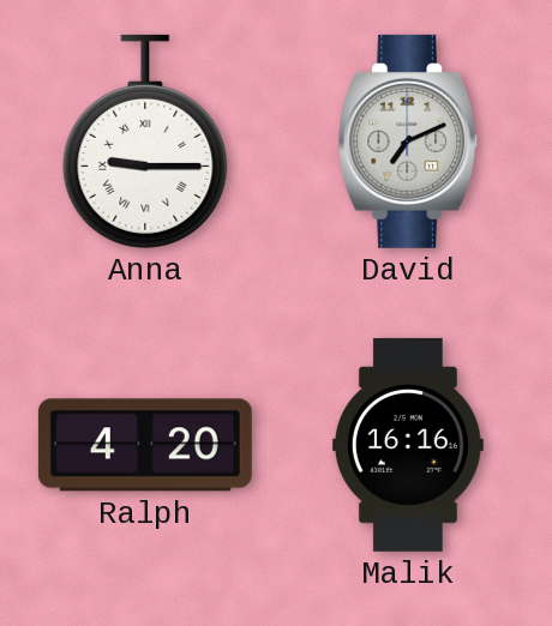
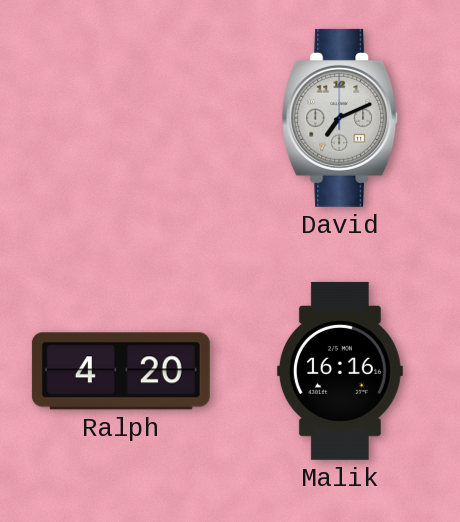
Anna: 9:15 -> none
